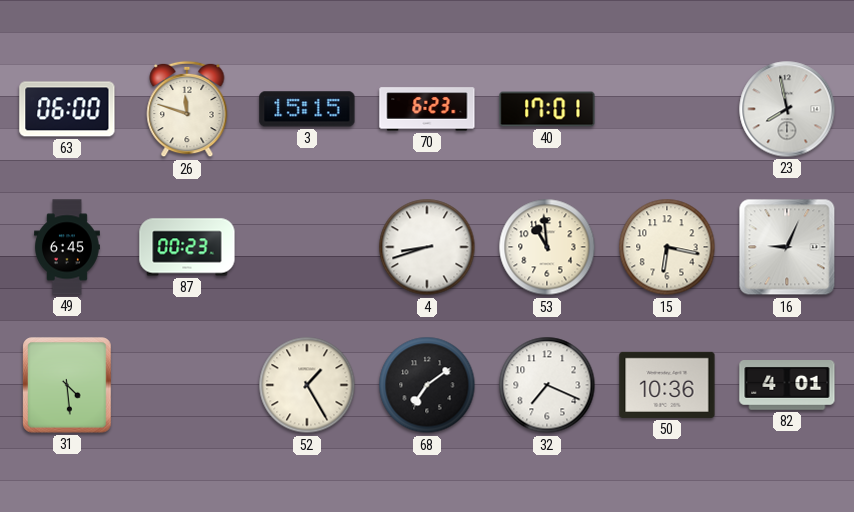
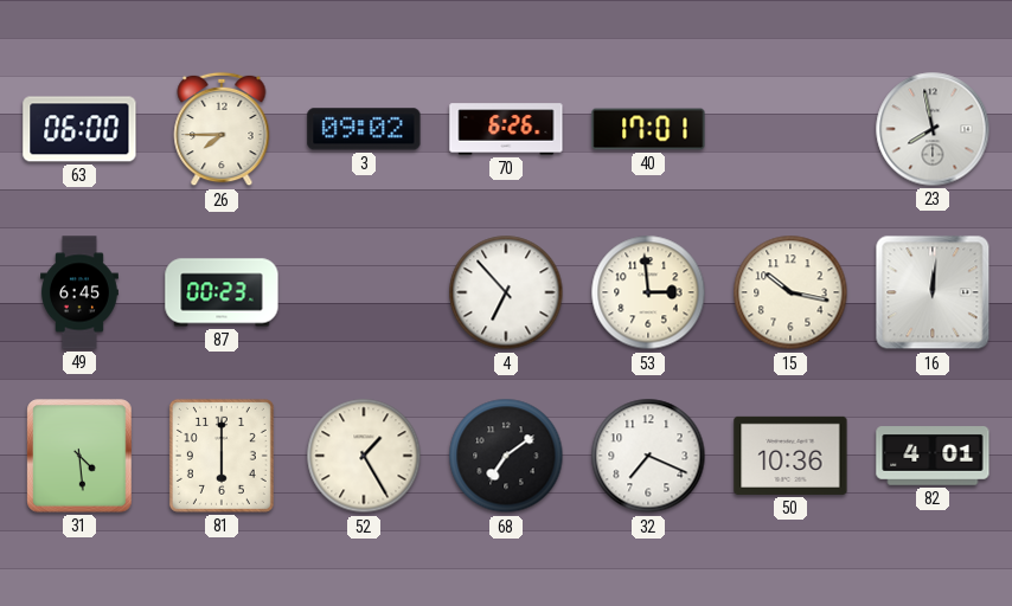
26: 11:48 -> 7:45
3: 15:15 -> 09:02
70: 6:23 -> 6:26
4: 8:42 -> 6:53
53: 10:59 -> 2:59
15: 6:17 -> 10:17
16: 9:04 -> 12:01
81: none -> 6:00
